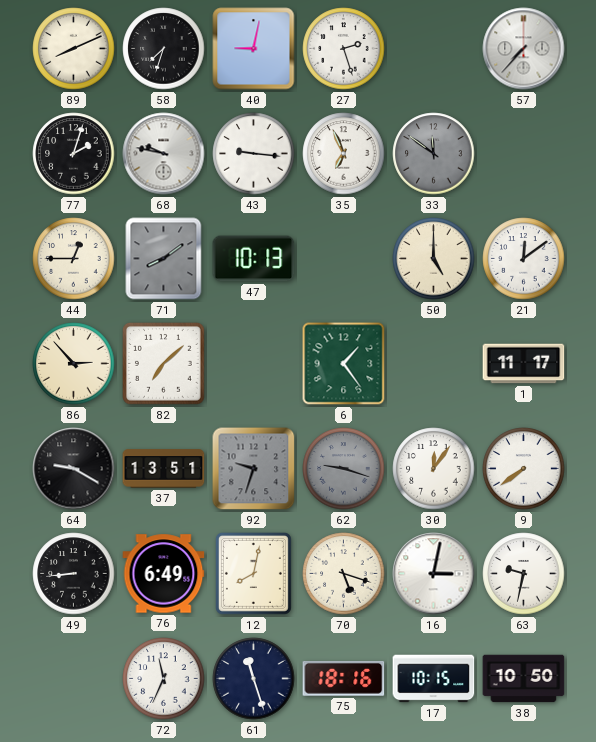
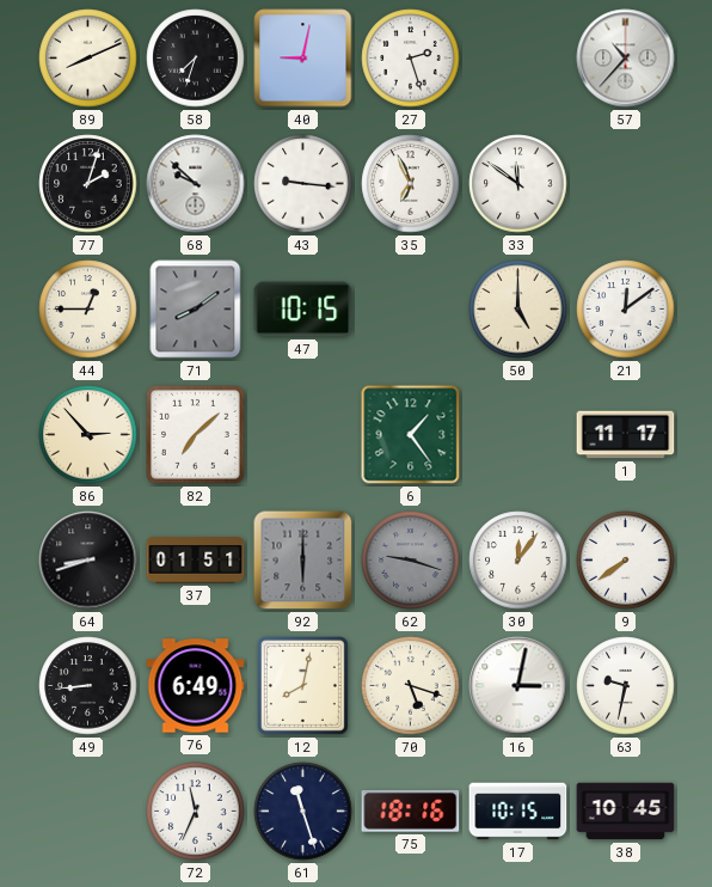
57: 7:37 -> 10:37
68: 9:47 -> 9:52
33 dial: grey -> white
47: 10:13 -> 10:15
64: 9:20 -> 8:42
37: 13:51 -> 01:51
92: 9:33 -> 6:00
38: 10:50 -> 10:45
